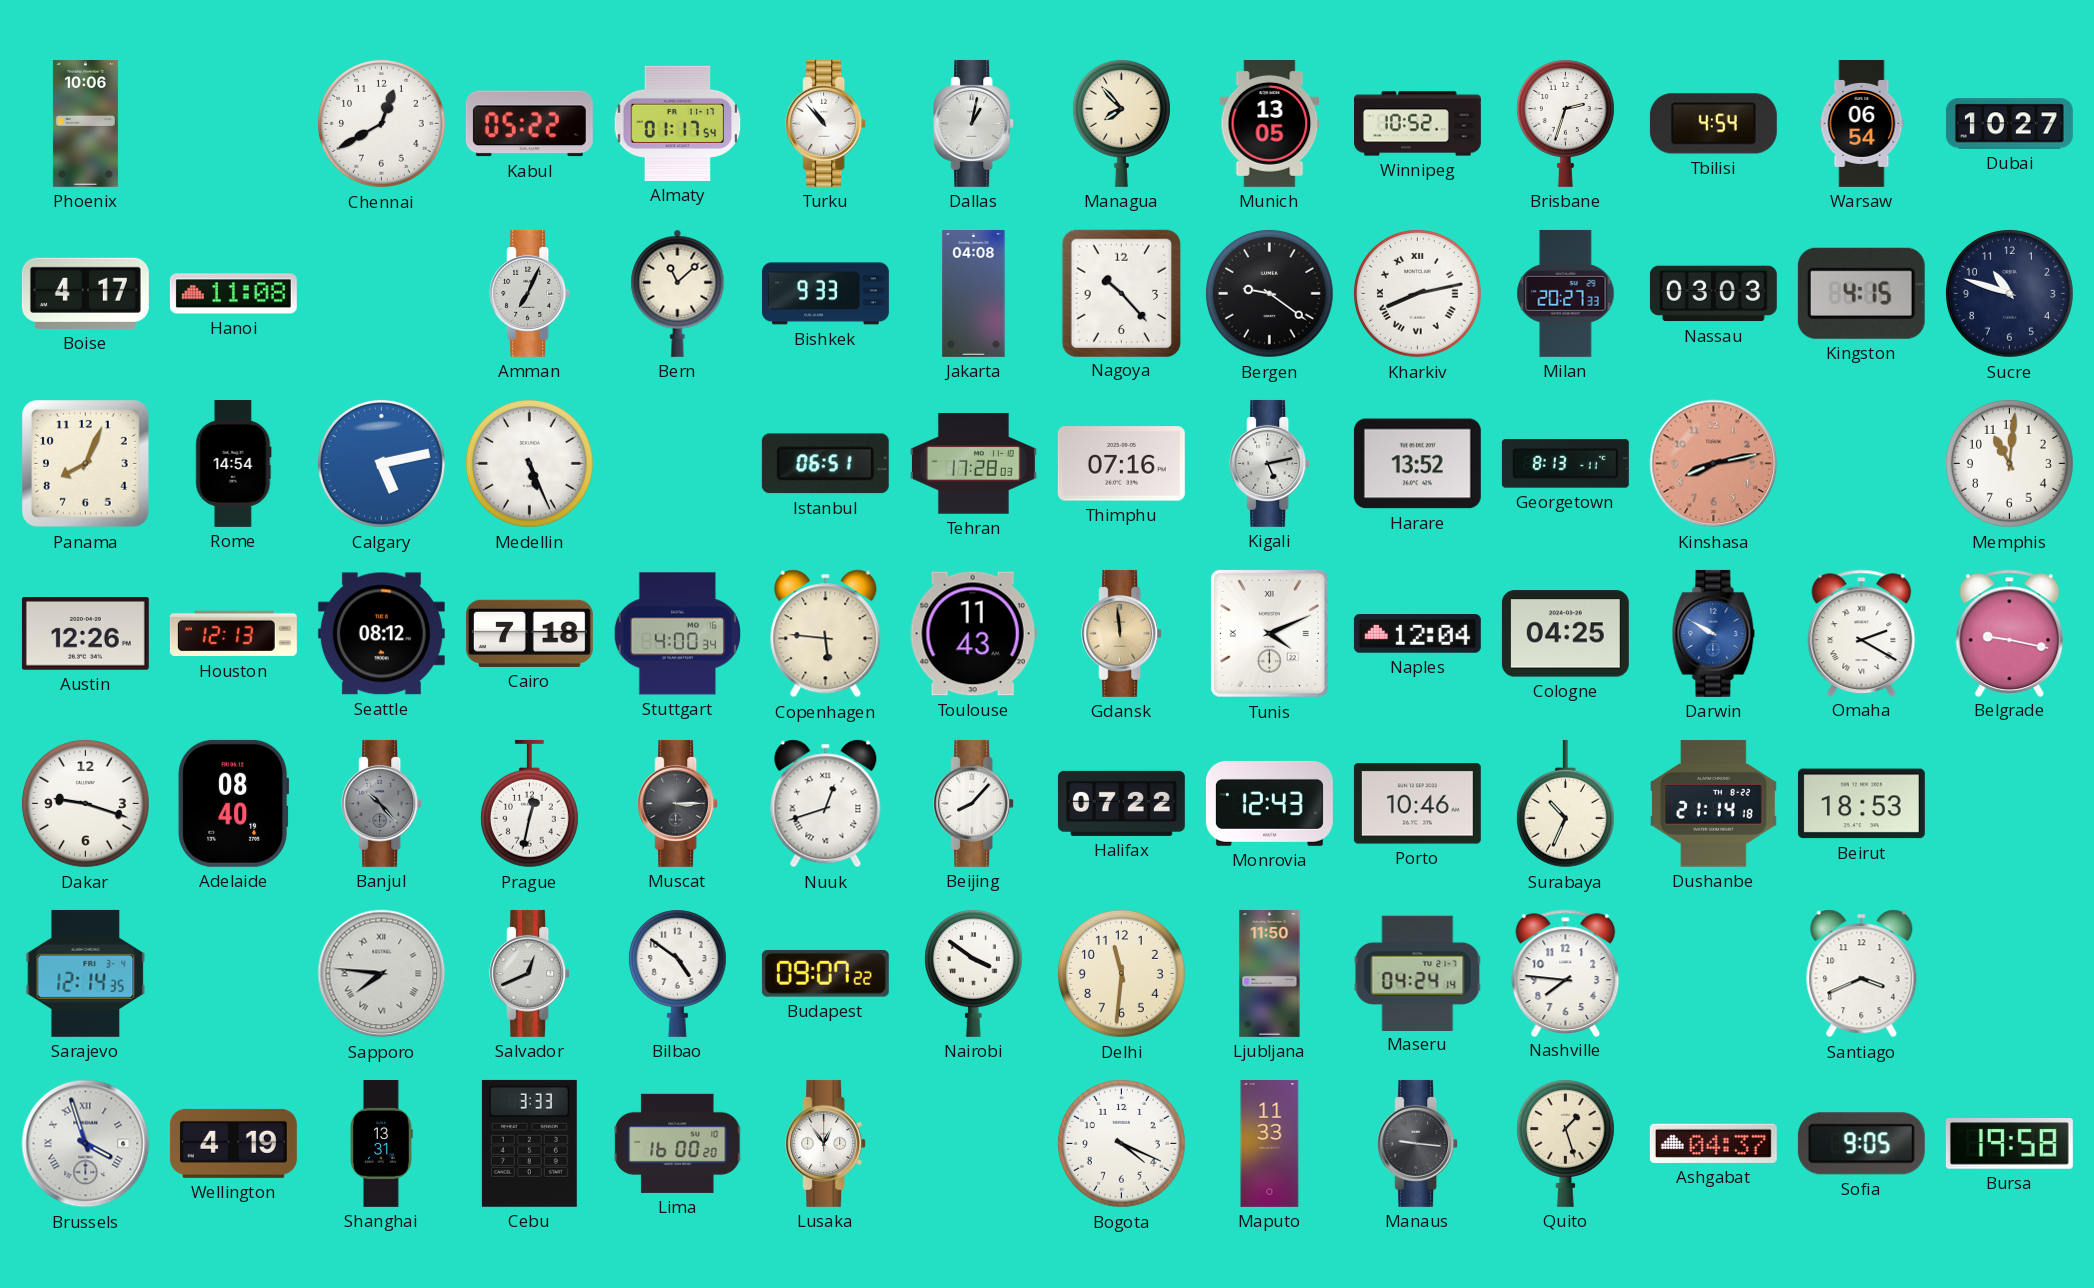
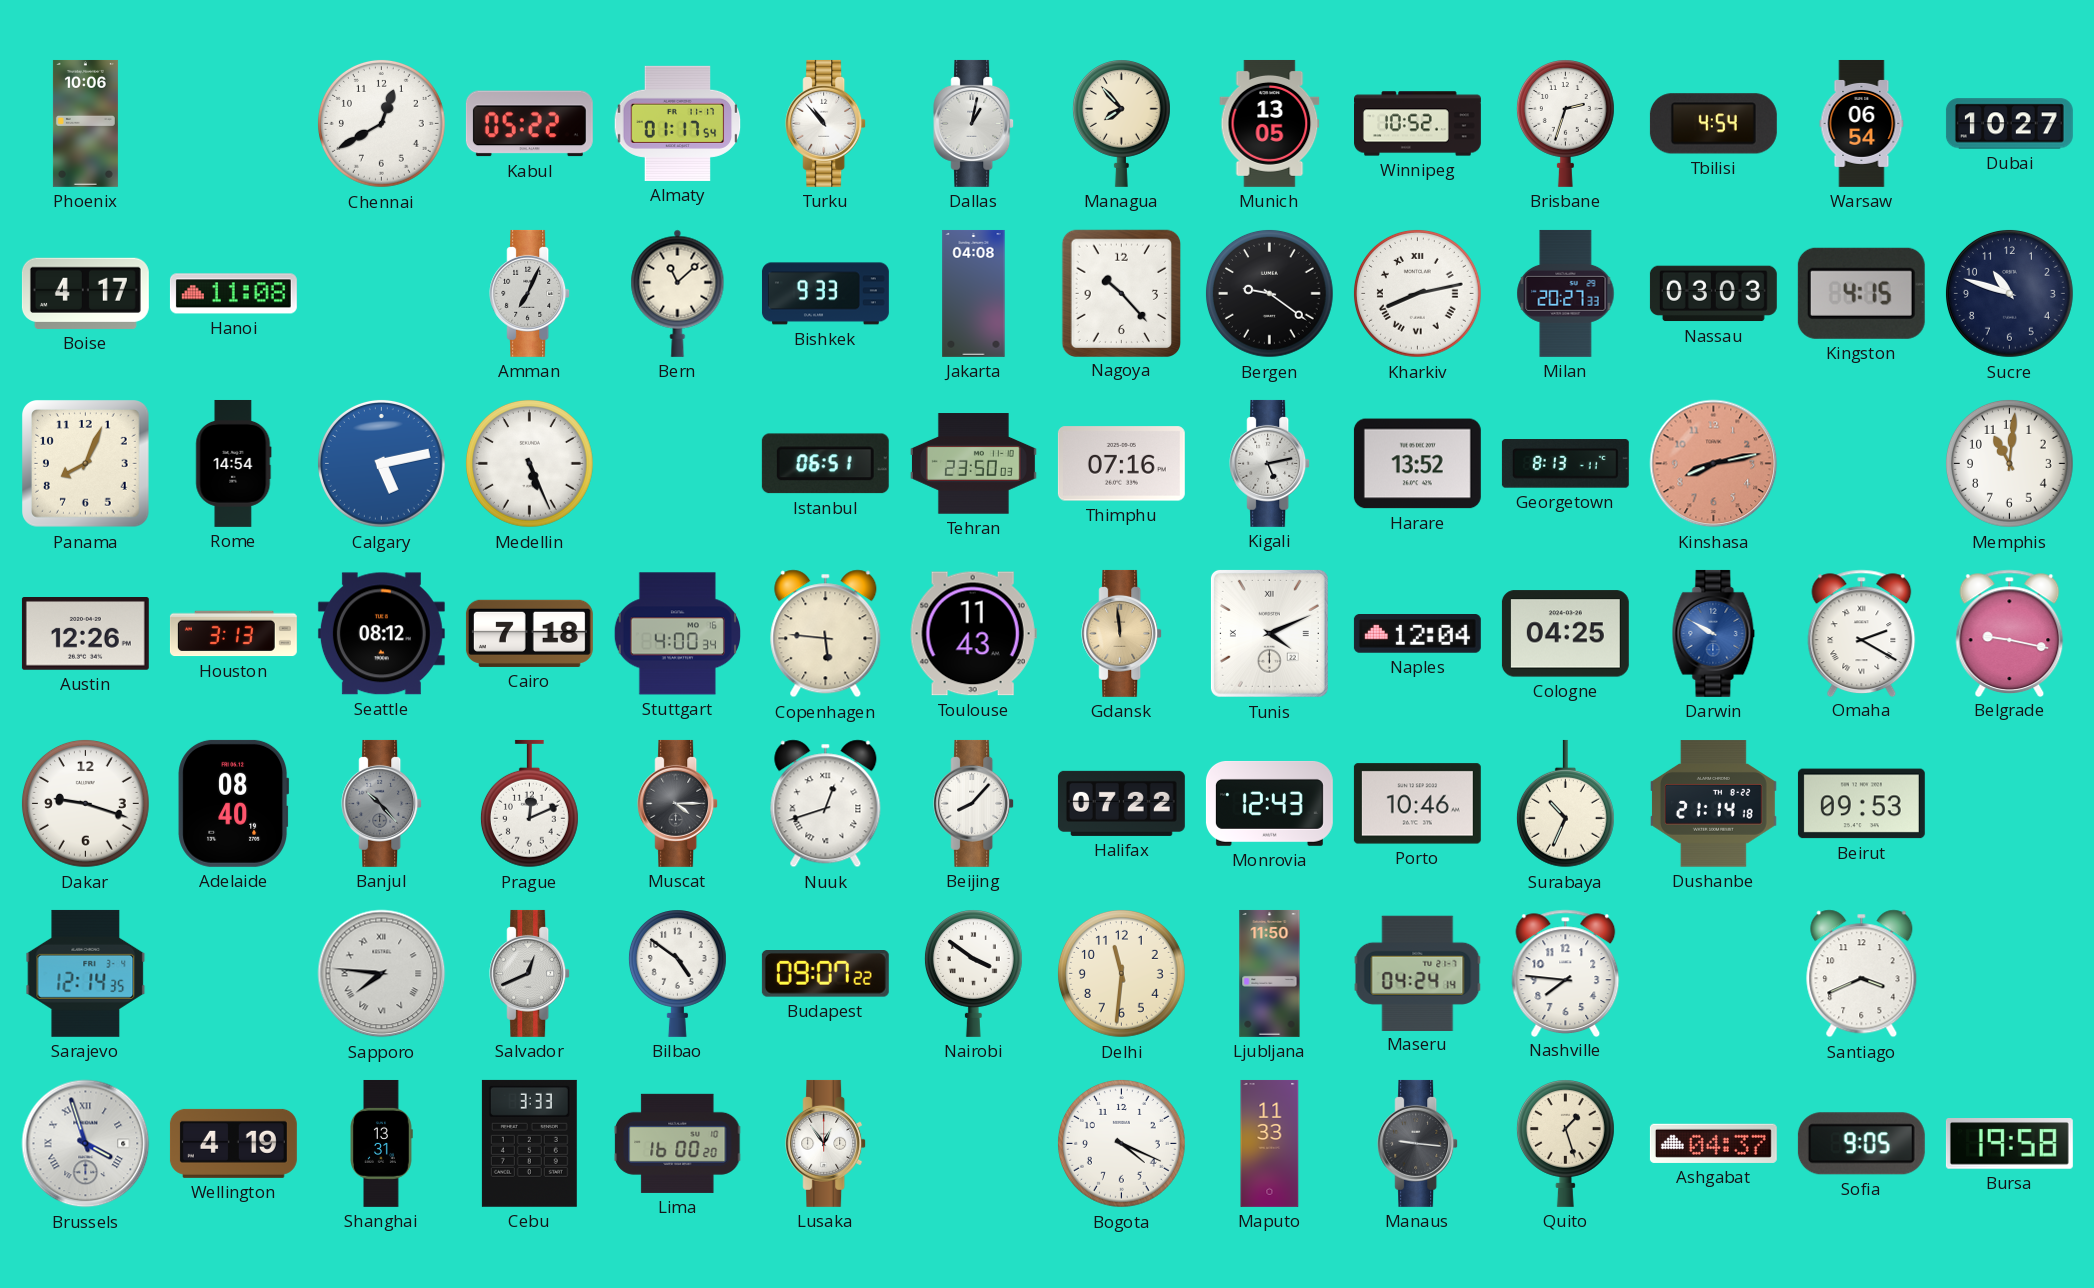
Tehran: 17:28 -> 23:50
Houston: 12:13 -> 3:13
Prague: 12:32 -> 12:11
Muscat: 3:15 -> 4:15
Beirut: 18:53 -> 09:53
